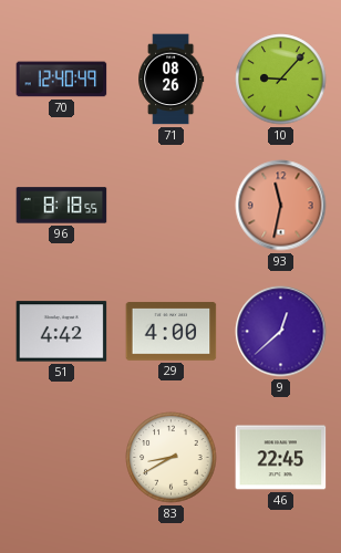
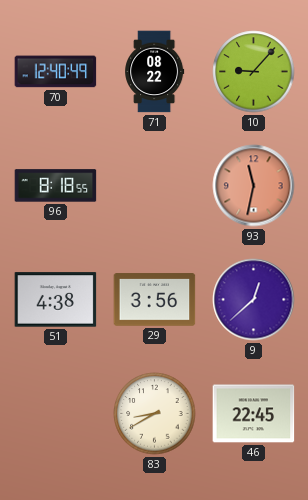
71: 08:26 -> 08:22
51: 4:42 -> 4:38
29: 4:00 -> 3:56
